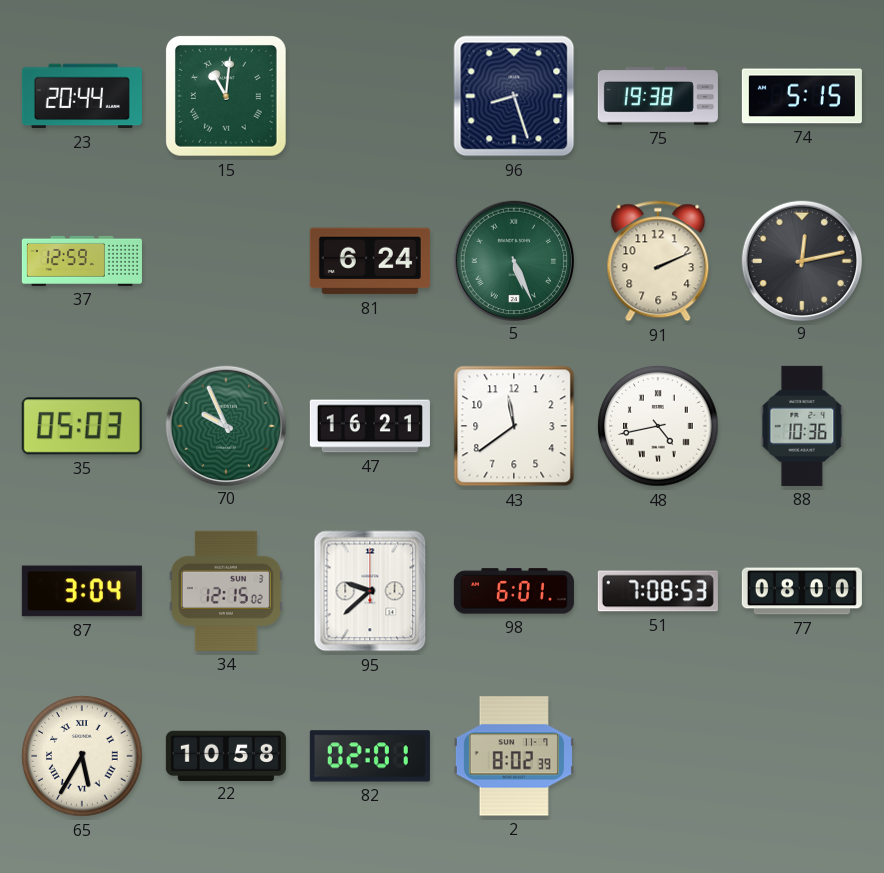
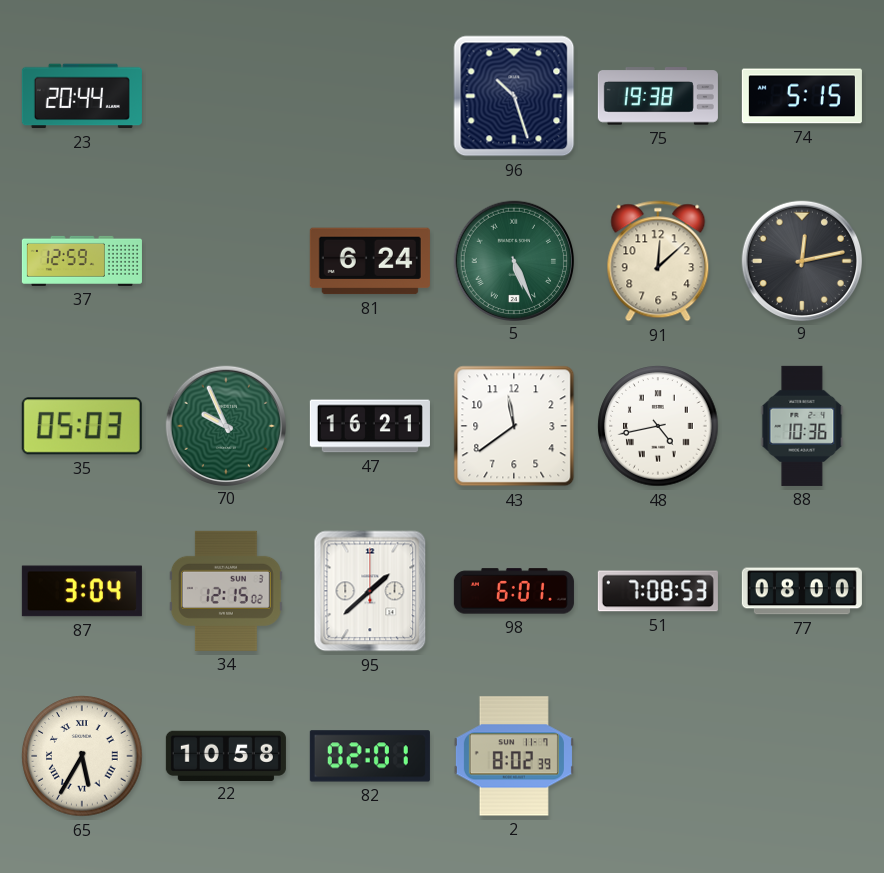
15: 11:01 -> none
96: 8:27 -> 10:27
91: 2:11 -> 12:08
95: 9:38 -> 1:38
